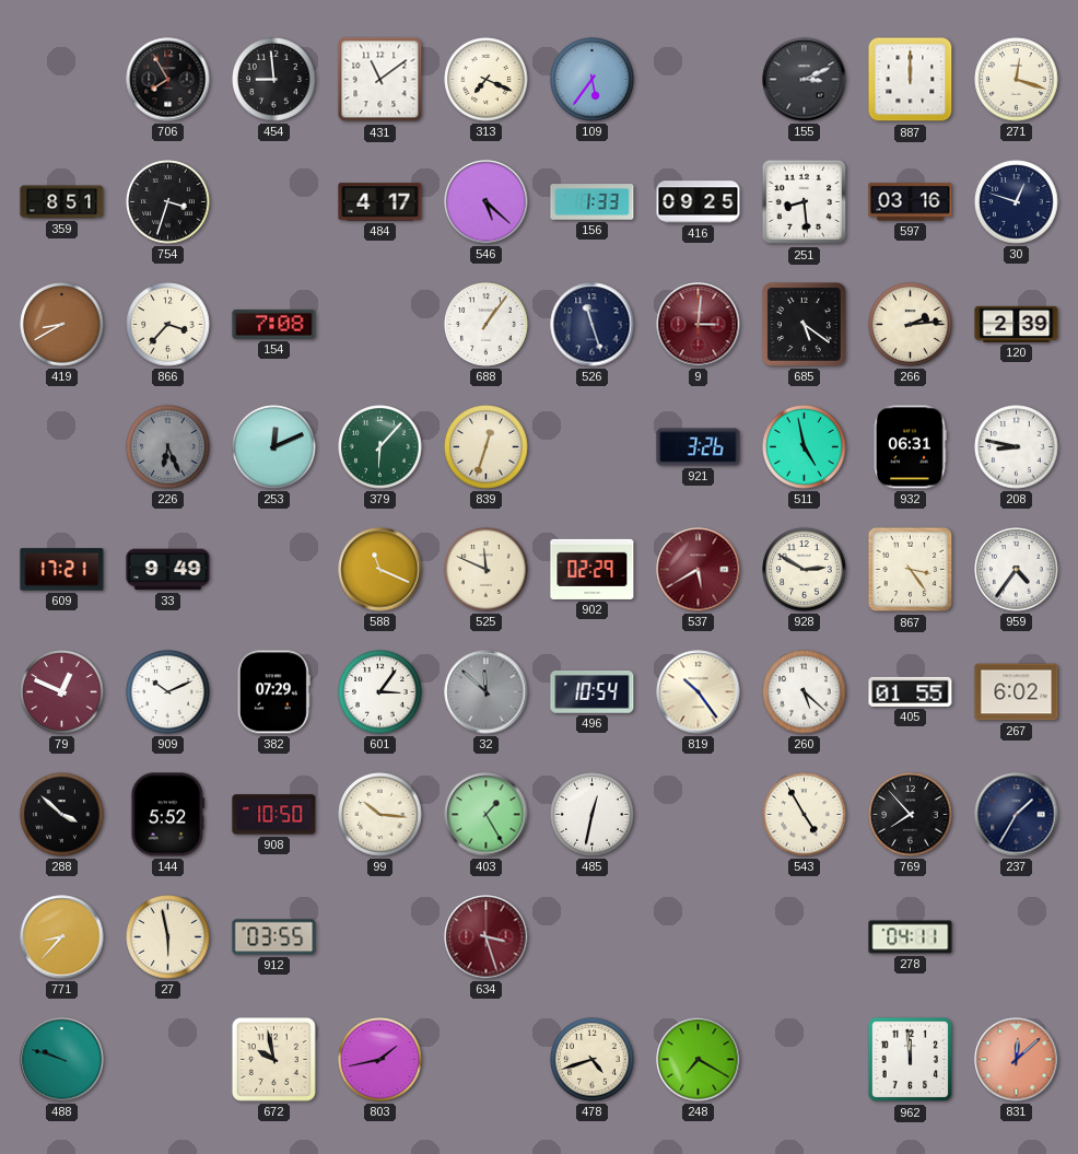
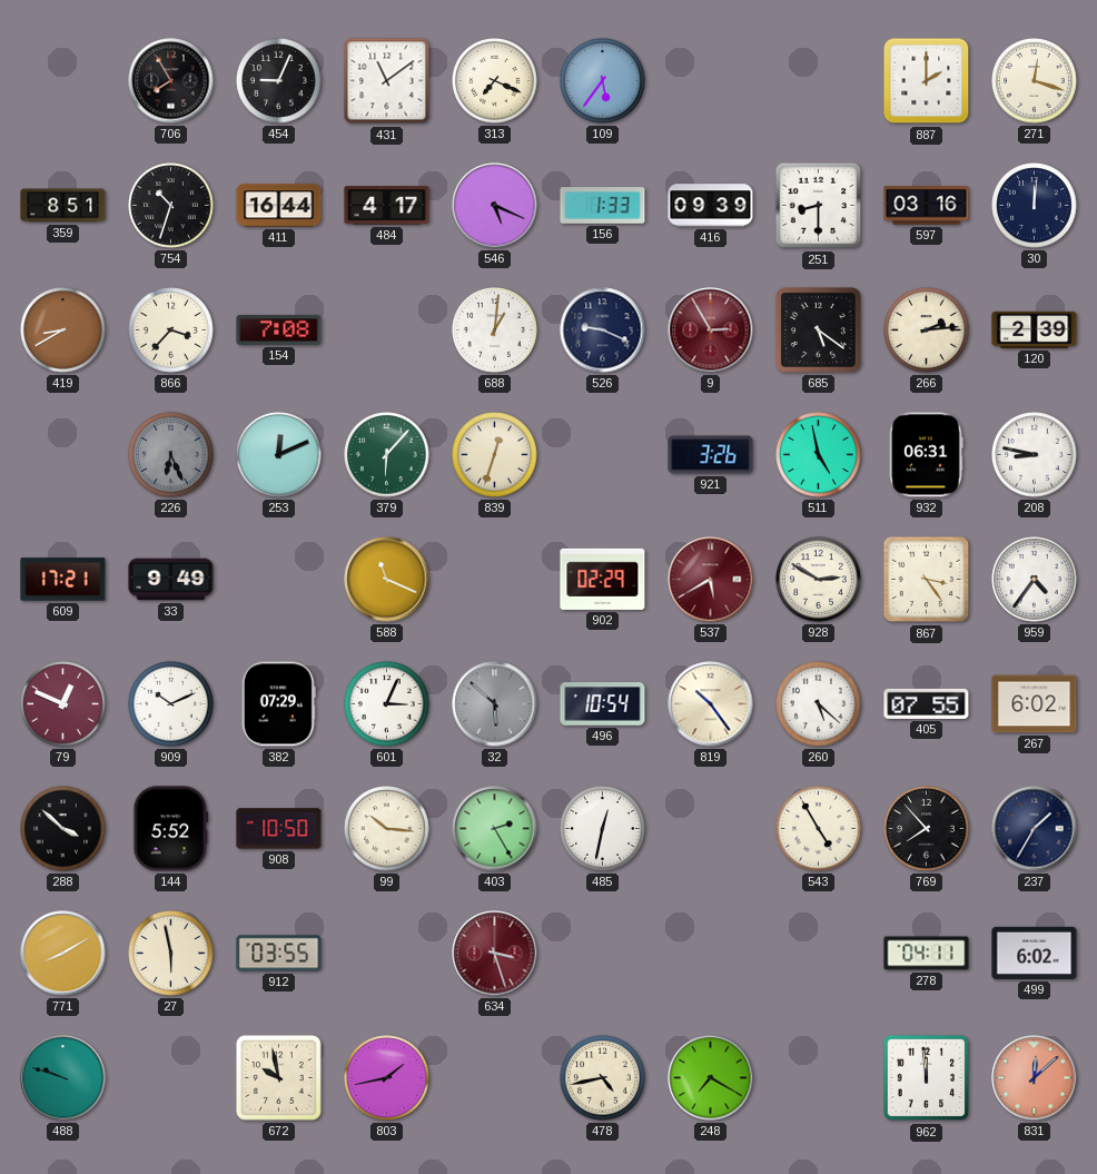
454: 8:59 -> 9:04
155: 3:11 -> none
887: 12:00 -> 2:00
754: 3:33 -> 10:33
411: none -> 16:44
546: 5:22 -> 5:19
416: 09:25 -> 09:39
251: 8:29 -> 8:30
30: 12:48 -> 12:01
688: 1:06 -> 1:01
526: 11:27 -> 9:19
9: 3:01 -> 2:55
525: 11:49 -> none
601: 3:06 -> 3:04
32: 11:52 -> 5:52
405: 01:55 -> 07:55
403: 1:25 -> 2:25
771: 8:37 -> 8:10
499: none -> 6:02
478: 4:42 -> 4:43
